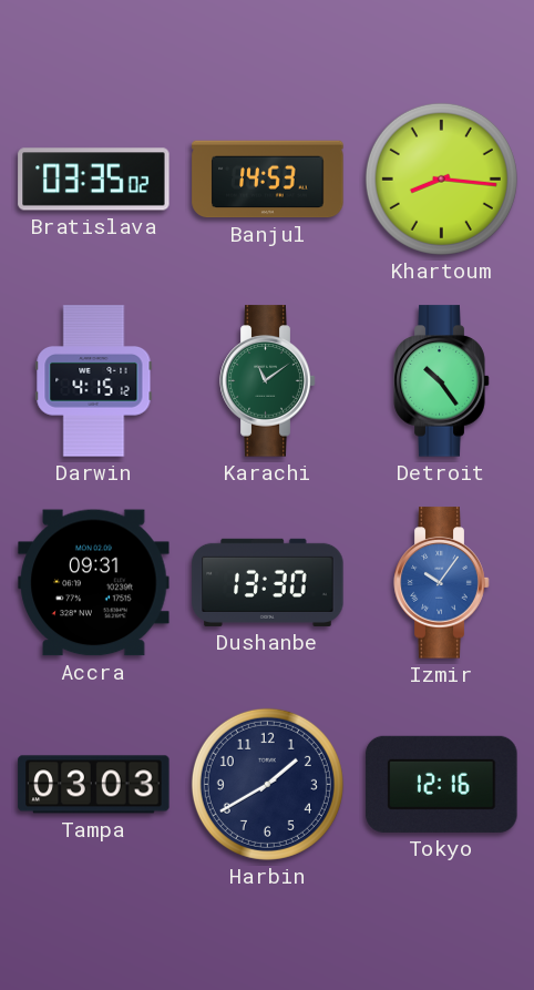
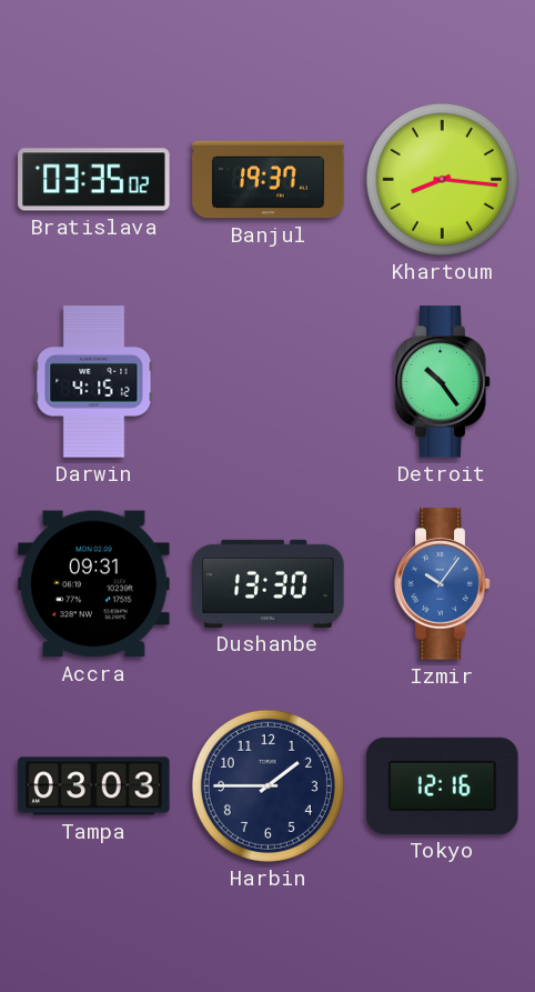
Banjul: 14:53 -> 19:37
Karachi: 11:09 -> none
Harbin: 1:40 -> 1:45
